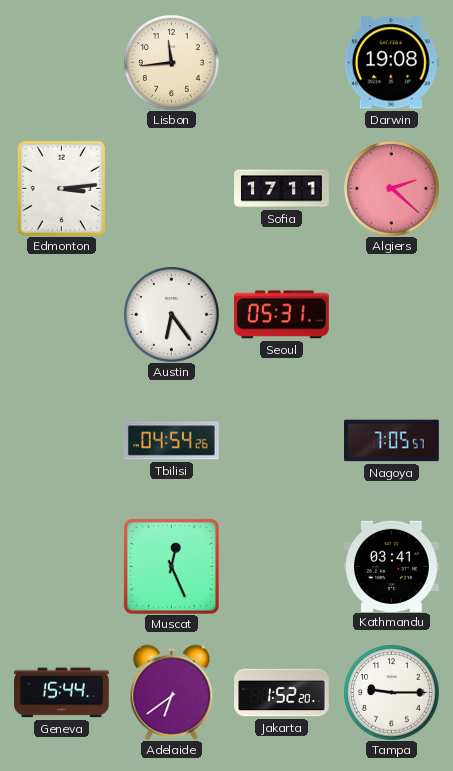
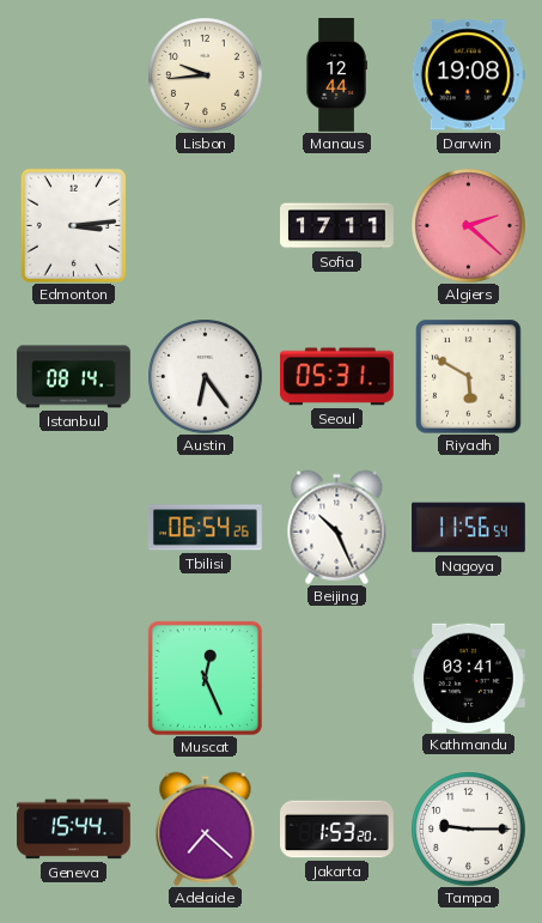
Lisbon: 11:44 -> 9:44
Manaus: none -> 12:44
Istanbul: none -> 08:14
Riyadh: none -> 5:50
Tbilisi: 04:54 -> 06:54
Beijing: none -> 10:26
Nagoya: 7:05 -> 11:56
Adelaide: 6:39 -> 7:22
Jakarta: 1:52 -> 1:53
